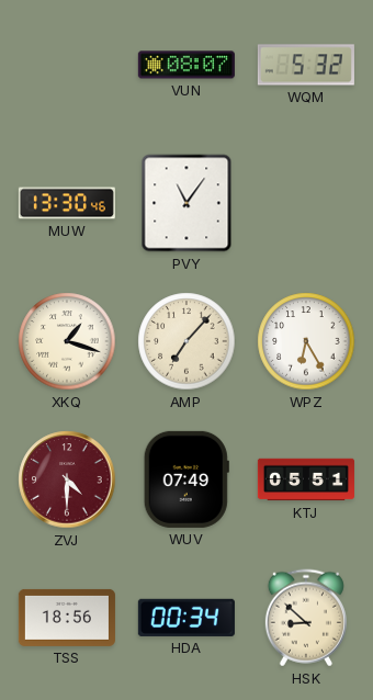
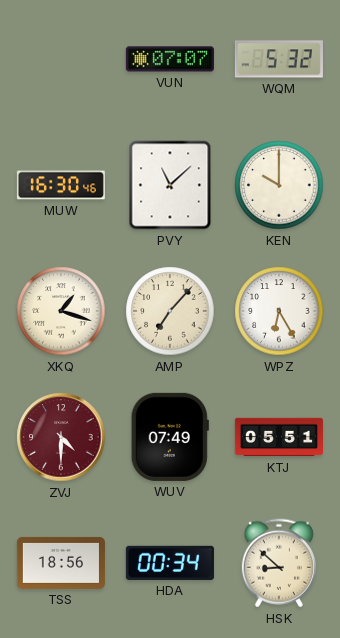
VUN: 08:07 -> 07:07
MUW: 13:30 -> 16:30
PVY: 11:06 -> 11:08
KEN: none -> 10:00
